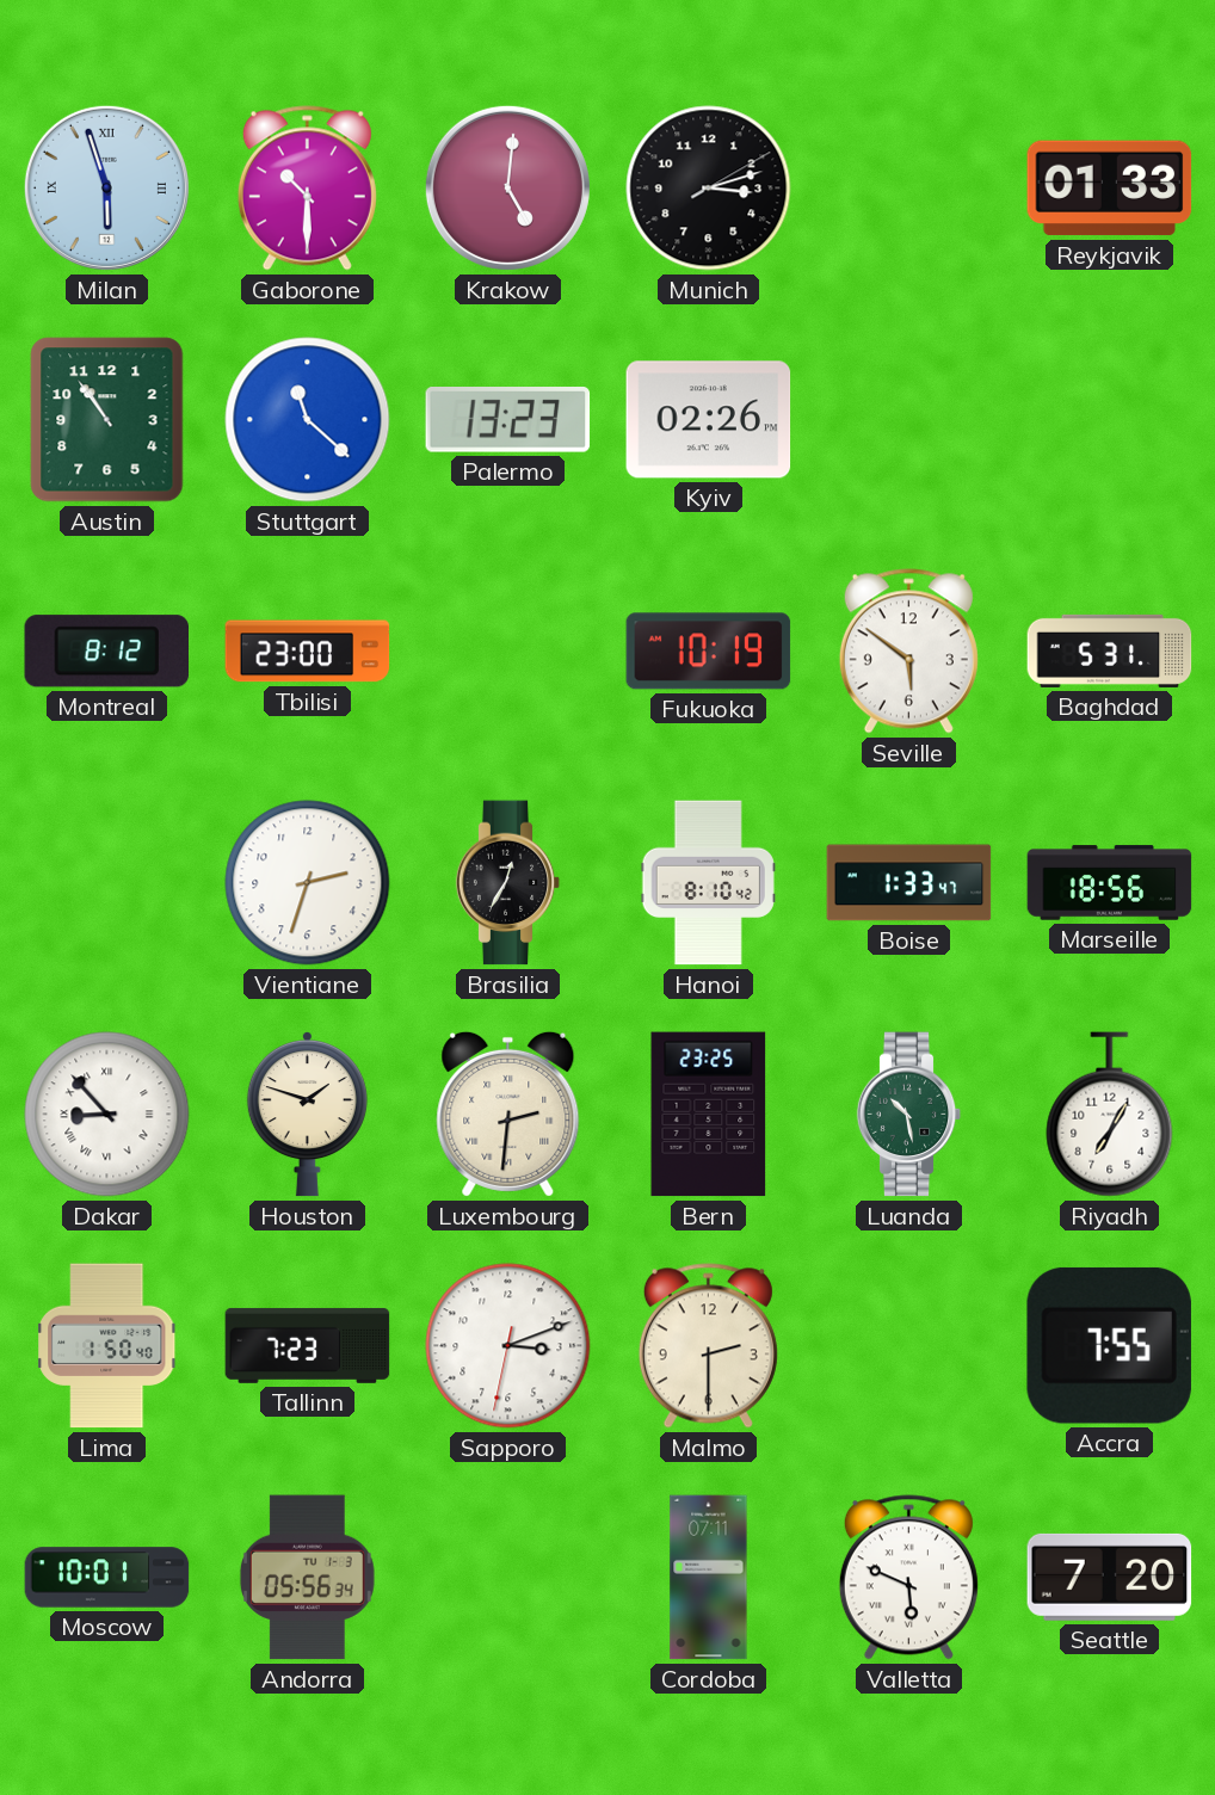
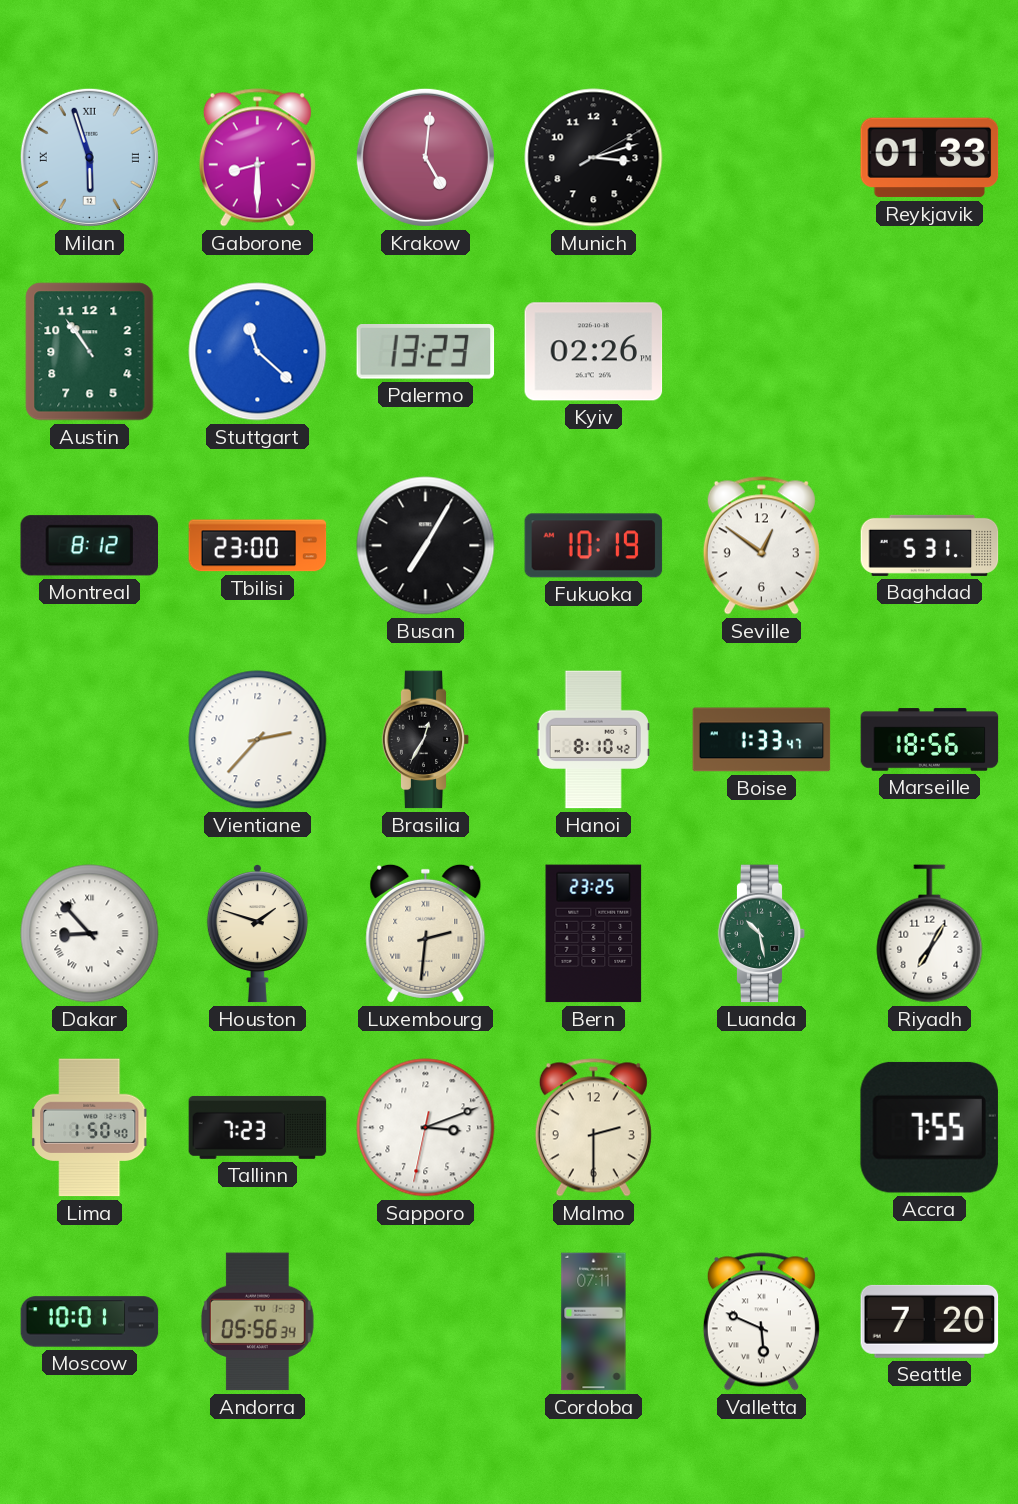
Gaborone: 10:30 -> 8:30
Busan: none -> 7:05
Seville: 5:51 -> 12:51
Vientiane: 2:33 -> 2:37
